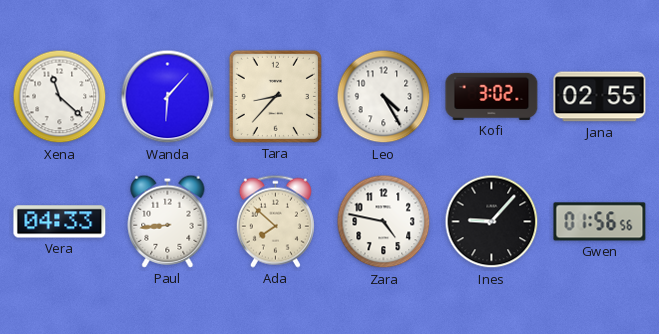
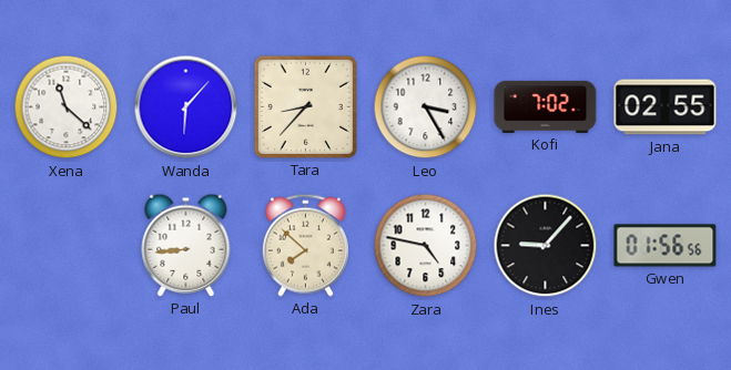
Leo: 4:25 -> 3:25
Kofi: 3:02 -> 7:02
Vera: 04:33 -> none
